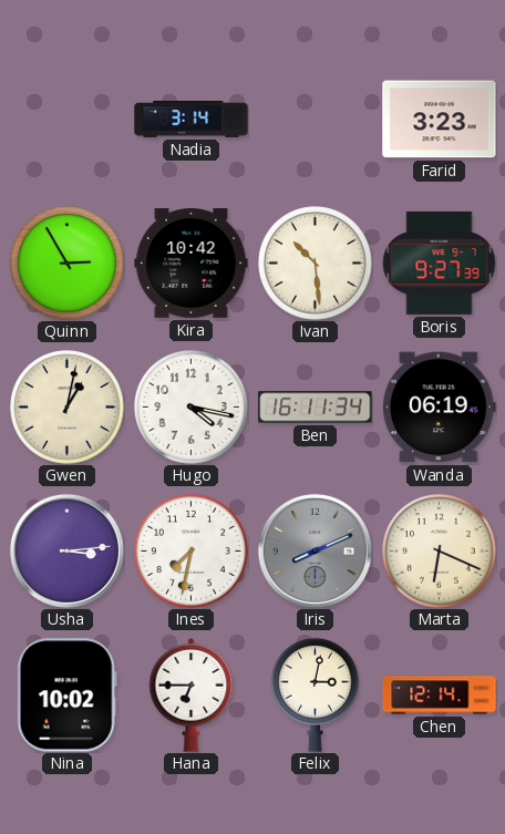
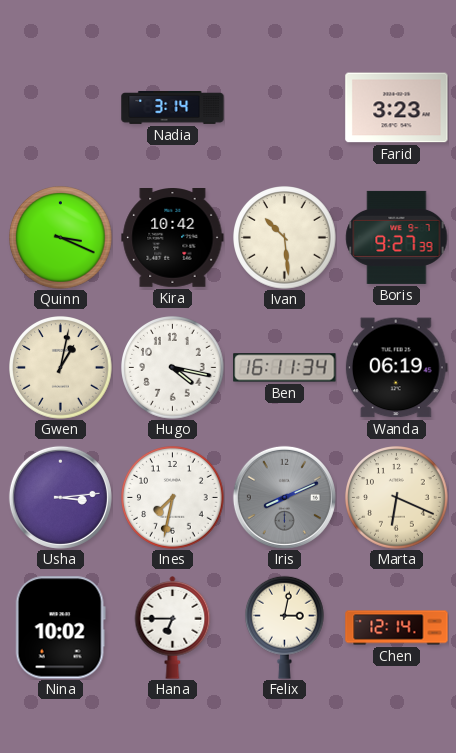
Quinn: 2:55 -> 3:19
